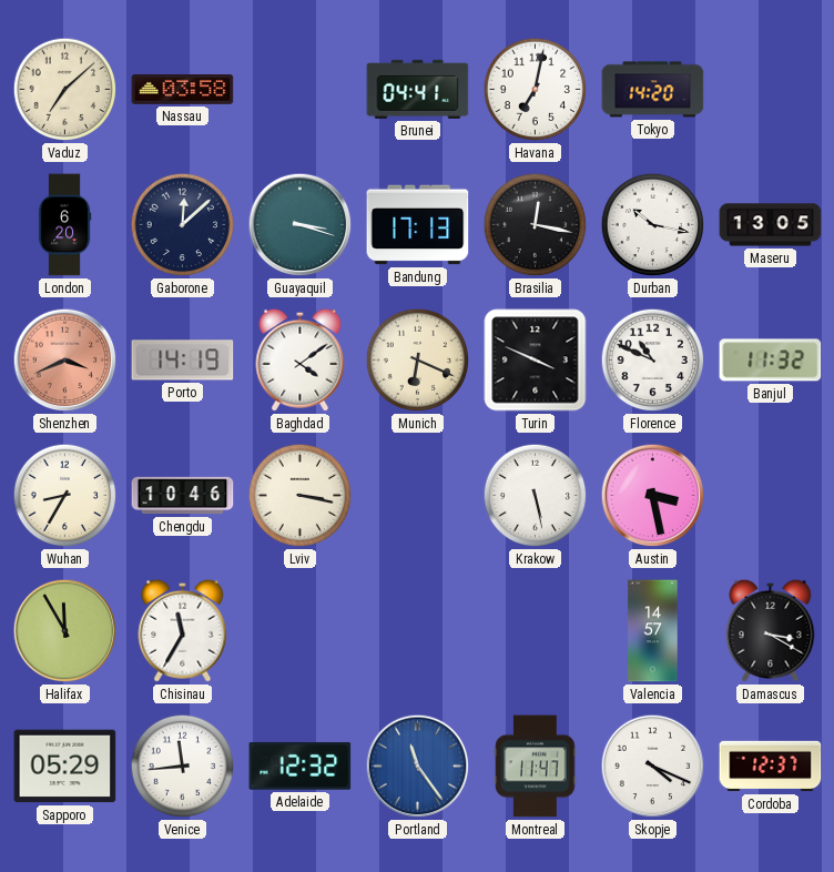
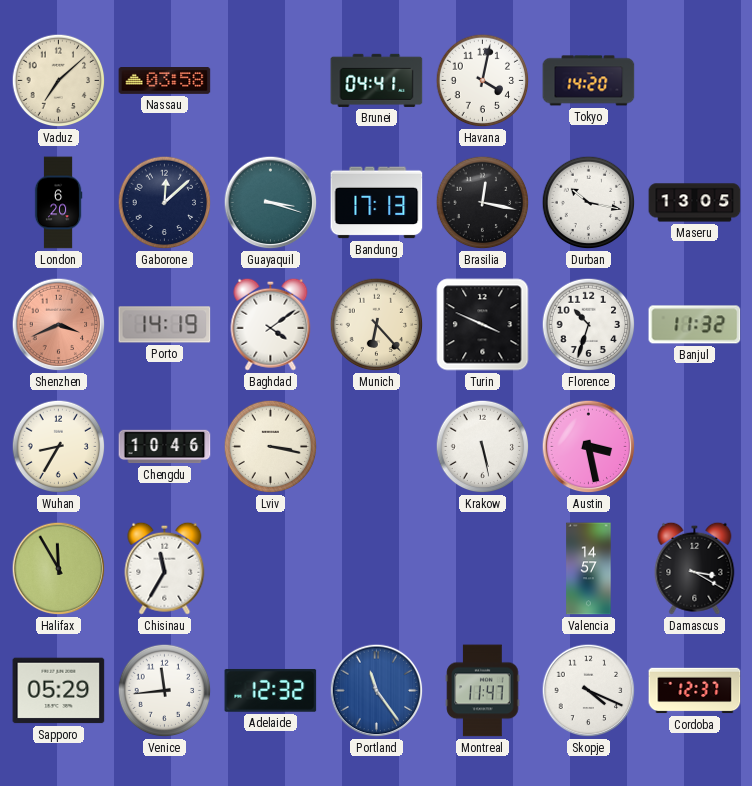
Havana: 7:02 -> 4:02
Munich: 6:19 -> 6:23
Florence: 10:49 -> 10:33
